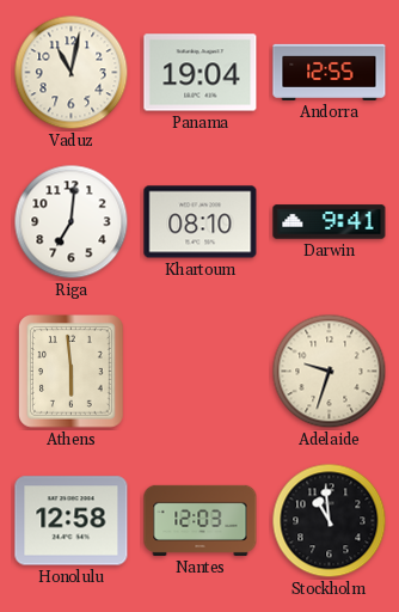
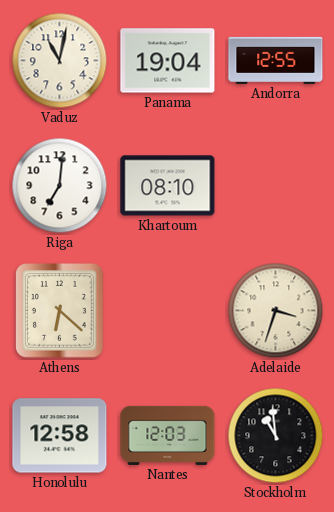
Darwin: 9:41 -> none
Athens: 5:59 -> 6:22
Adelaide: 9:33 -> 3:33
